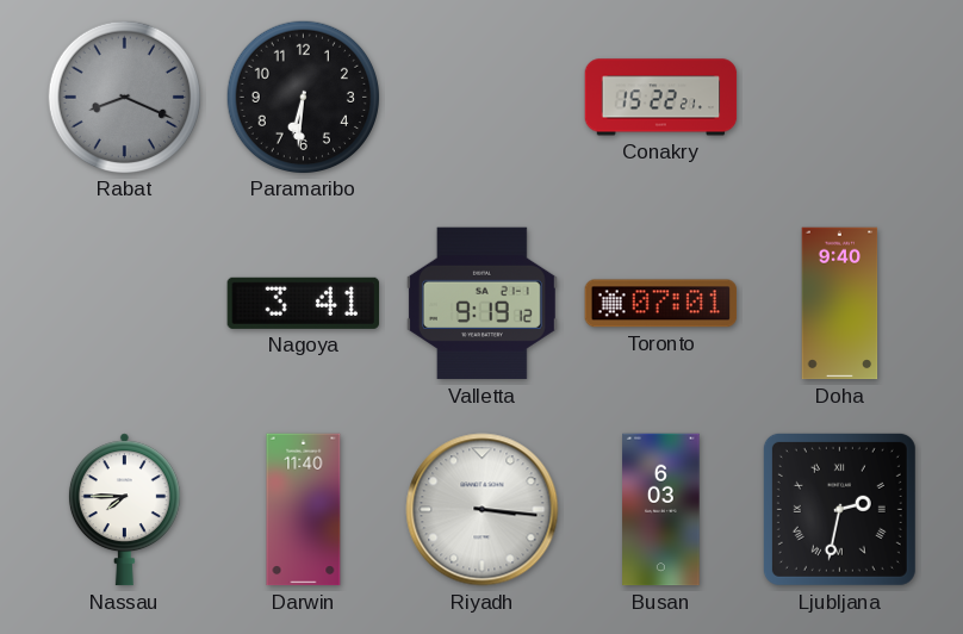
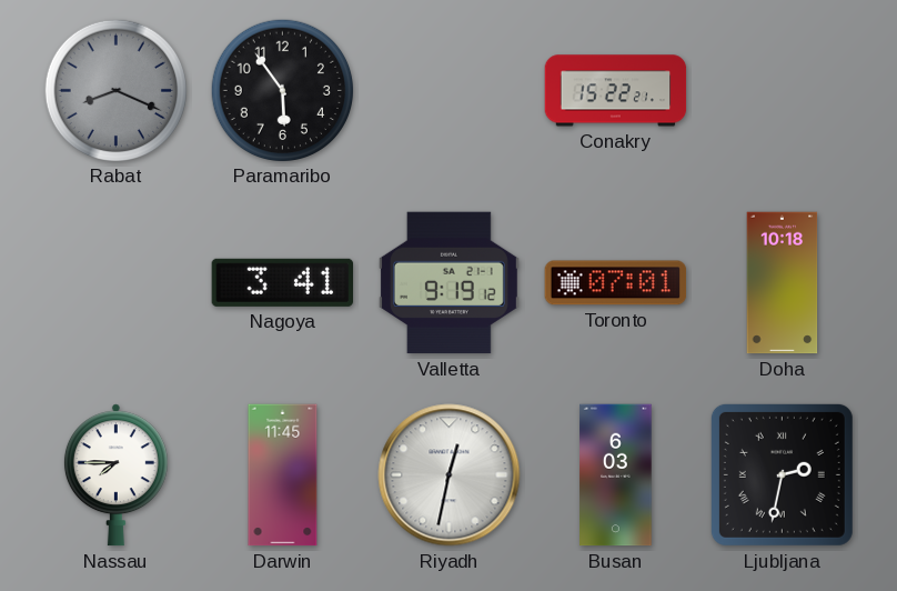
Paramaribo: 6:31 -> 5:54
Doha: 9:40 -> 10:18
Darwin: 11:40 -> 11:45
Riyadh: 3:16 -> 12:32
